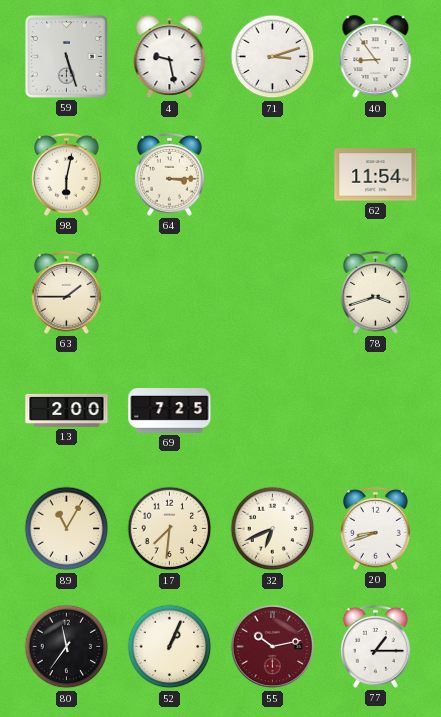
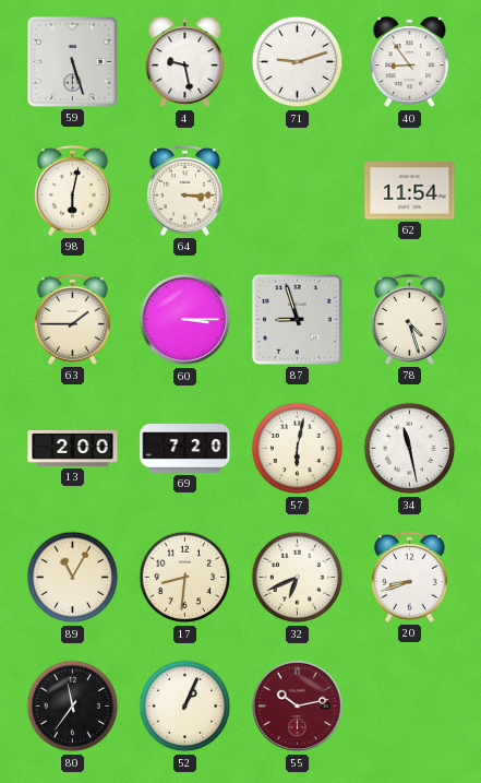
71: 3:12 -> 9:12
60: none -> 3:15
87: none -> 8:57
78: 3:42 -> 4:27
69: 7:25 -> 7:20
57: none -> 6:02
34: none -> 11:28
17: 7:31 -> 8:31
77: 1:15 -> none
